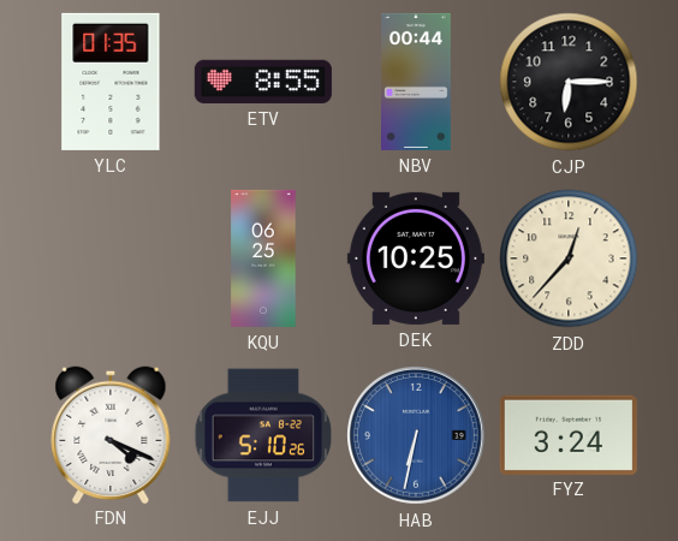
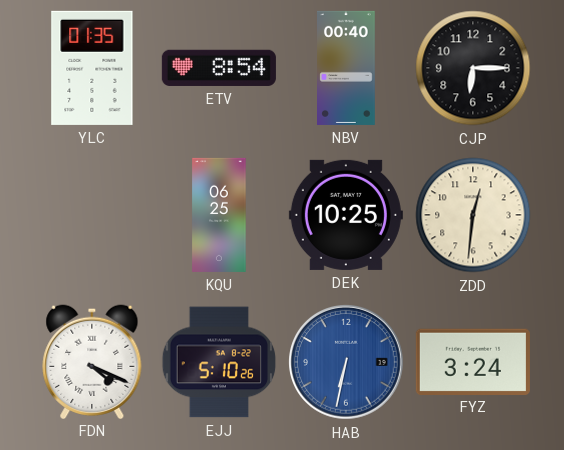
ETV: 8:55 -> 8:54
NBV: 00:44 -> 00:40
ZDD: 12:37 -> 12:31
